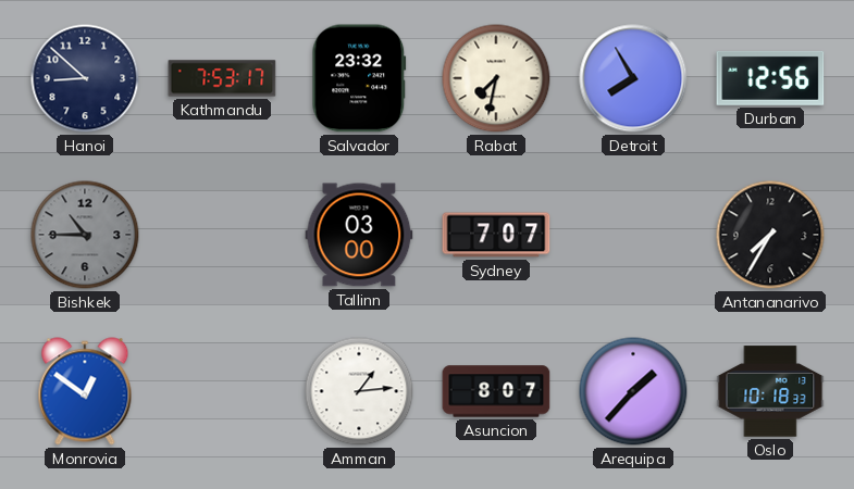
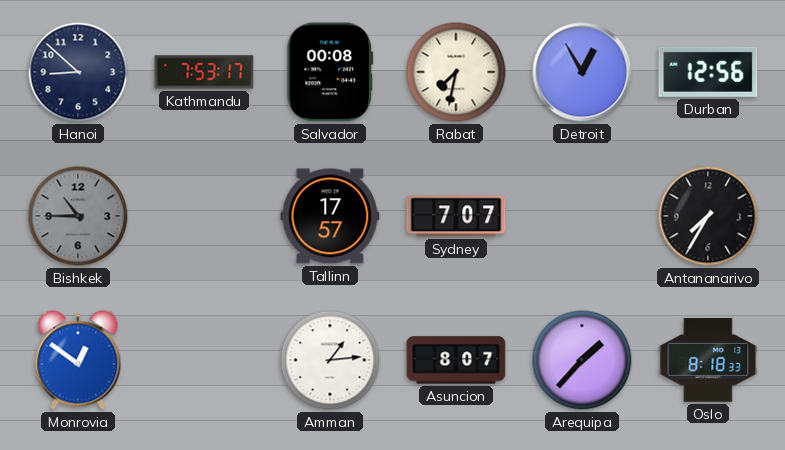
Salvador: 23:32 -> 00:08
Detroit: 7:55 -> 12:55
Tallinn: 03:00 -> 17:57
Oslo: 10:18 -> 8:18
